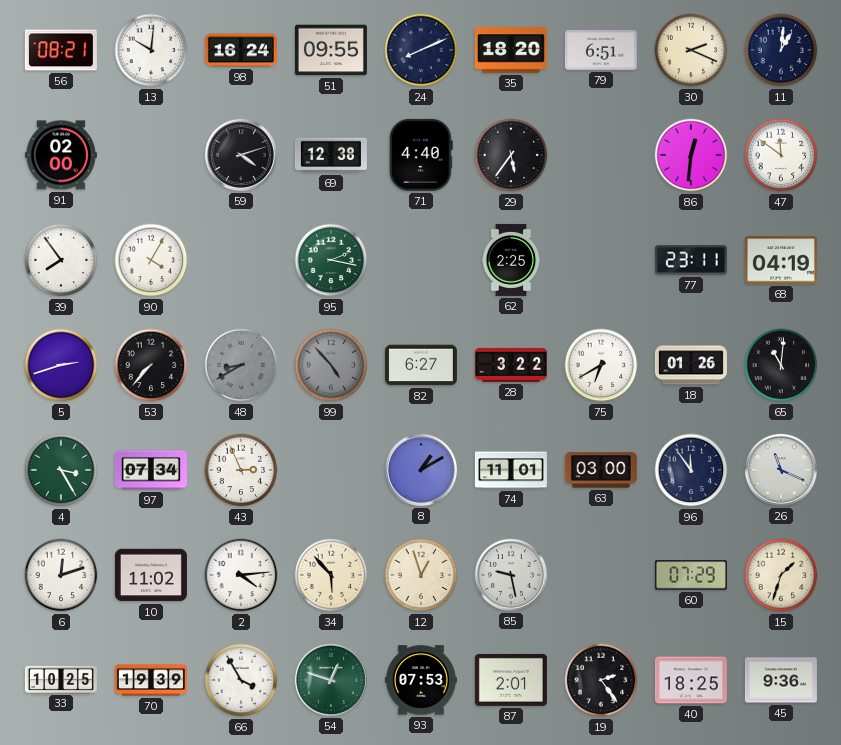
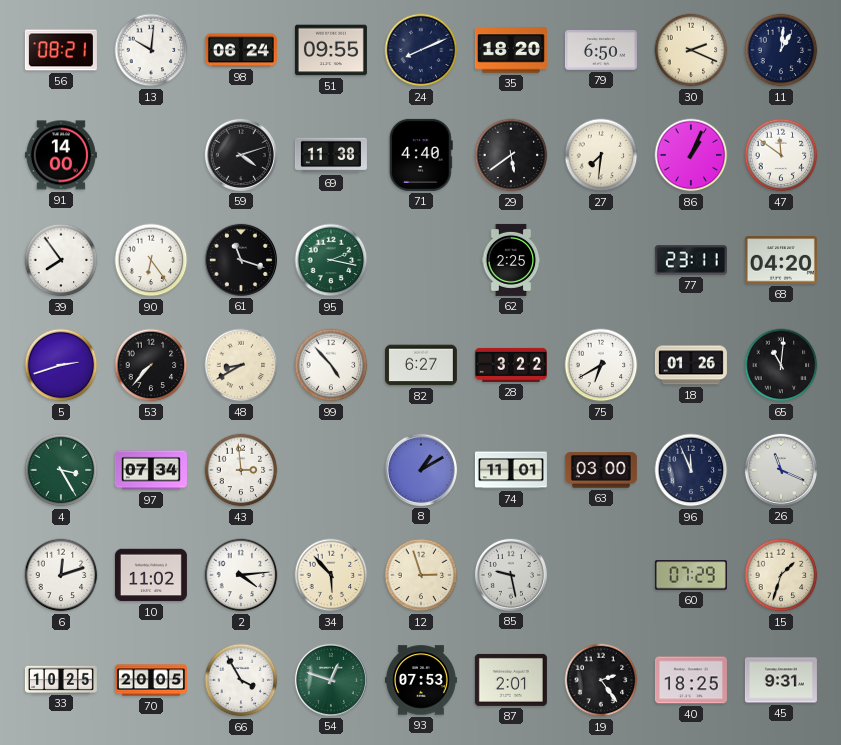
98: 16:24 -> 06:24
79: 6:51 -> 6:50
91: 02:00 -> 14:00
69: 12:38 -> 11:38
29: 5:36 -> 5:39
27: none -> 7:31
86: 12:31 -> 1:04
90: 4:05 -> 6:24
61: none -> 11:18
68: 04:19 -> 04:20
48 dial: grey -> cream
99 dial: grey -> white
43: 2:56 -> 2:59
96: 11:54 -> 11:56
12: 12:57 -> 2:57
70: 19:39 -> 20:05
45: 9:36 -> 9:31
